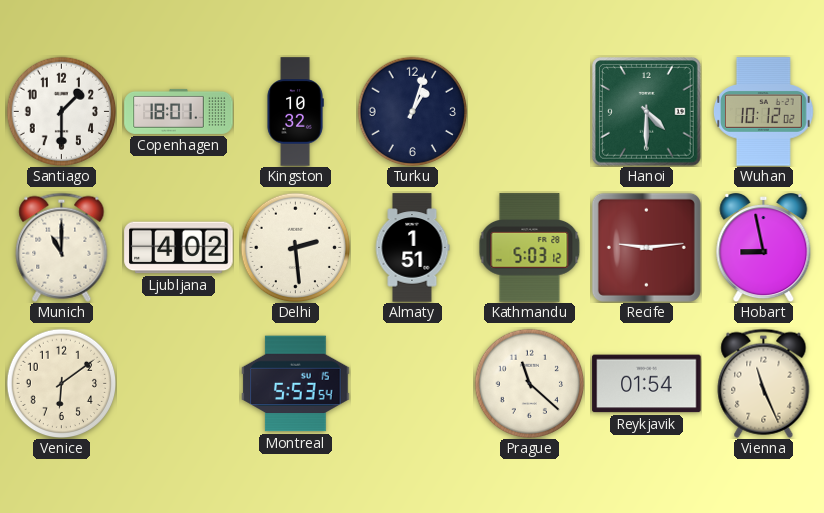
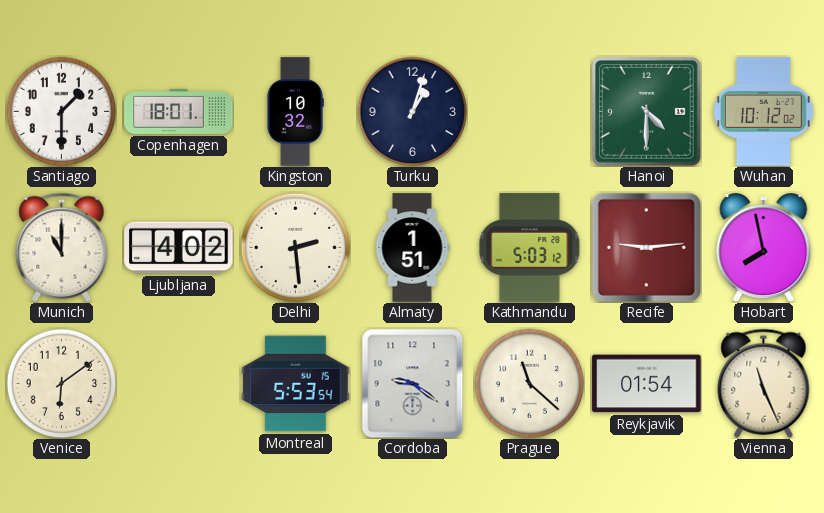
Hobart: 8:58 -> 7:58
Cordoba: none -> 9:21
